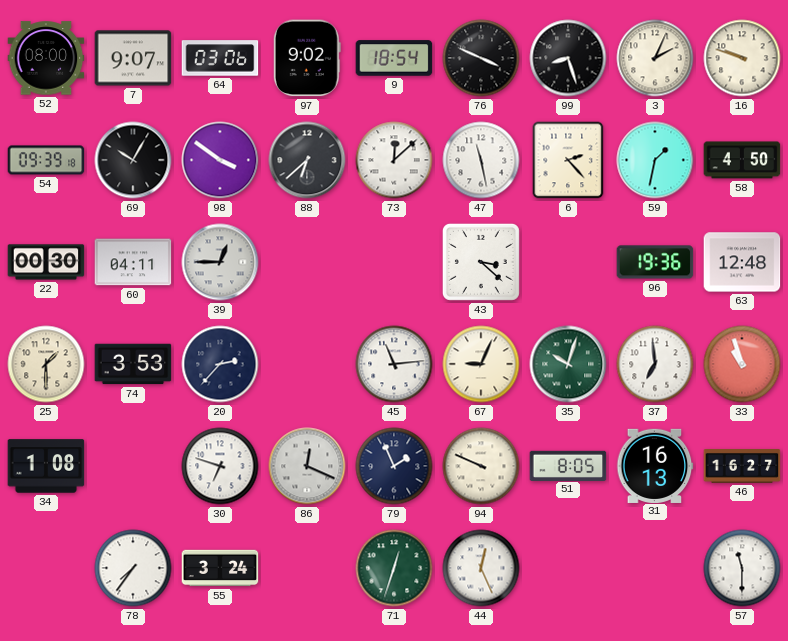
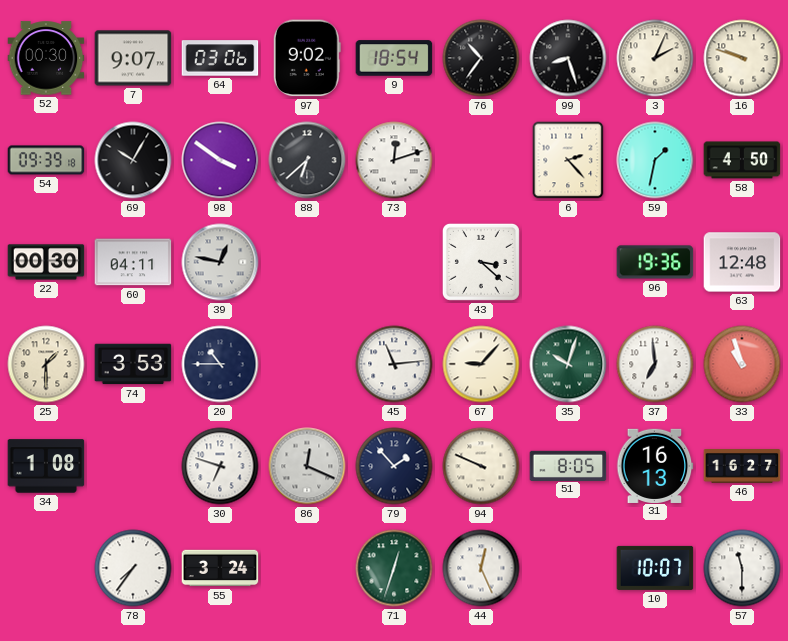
52: 08:00 -> 00:30
76: 3:49 -> 10:36
73: 12:08 -> 12:12
47: 11:28 -> none
39: 12:45 -> 12:47
20: 2:37 -> 10:45
67: 9:04 -> 9:07
79: 1:56 -> 1:53
10: none -> 10:07
